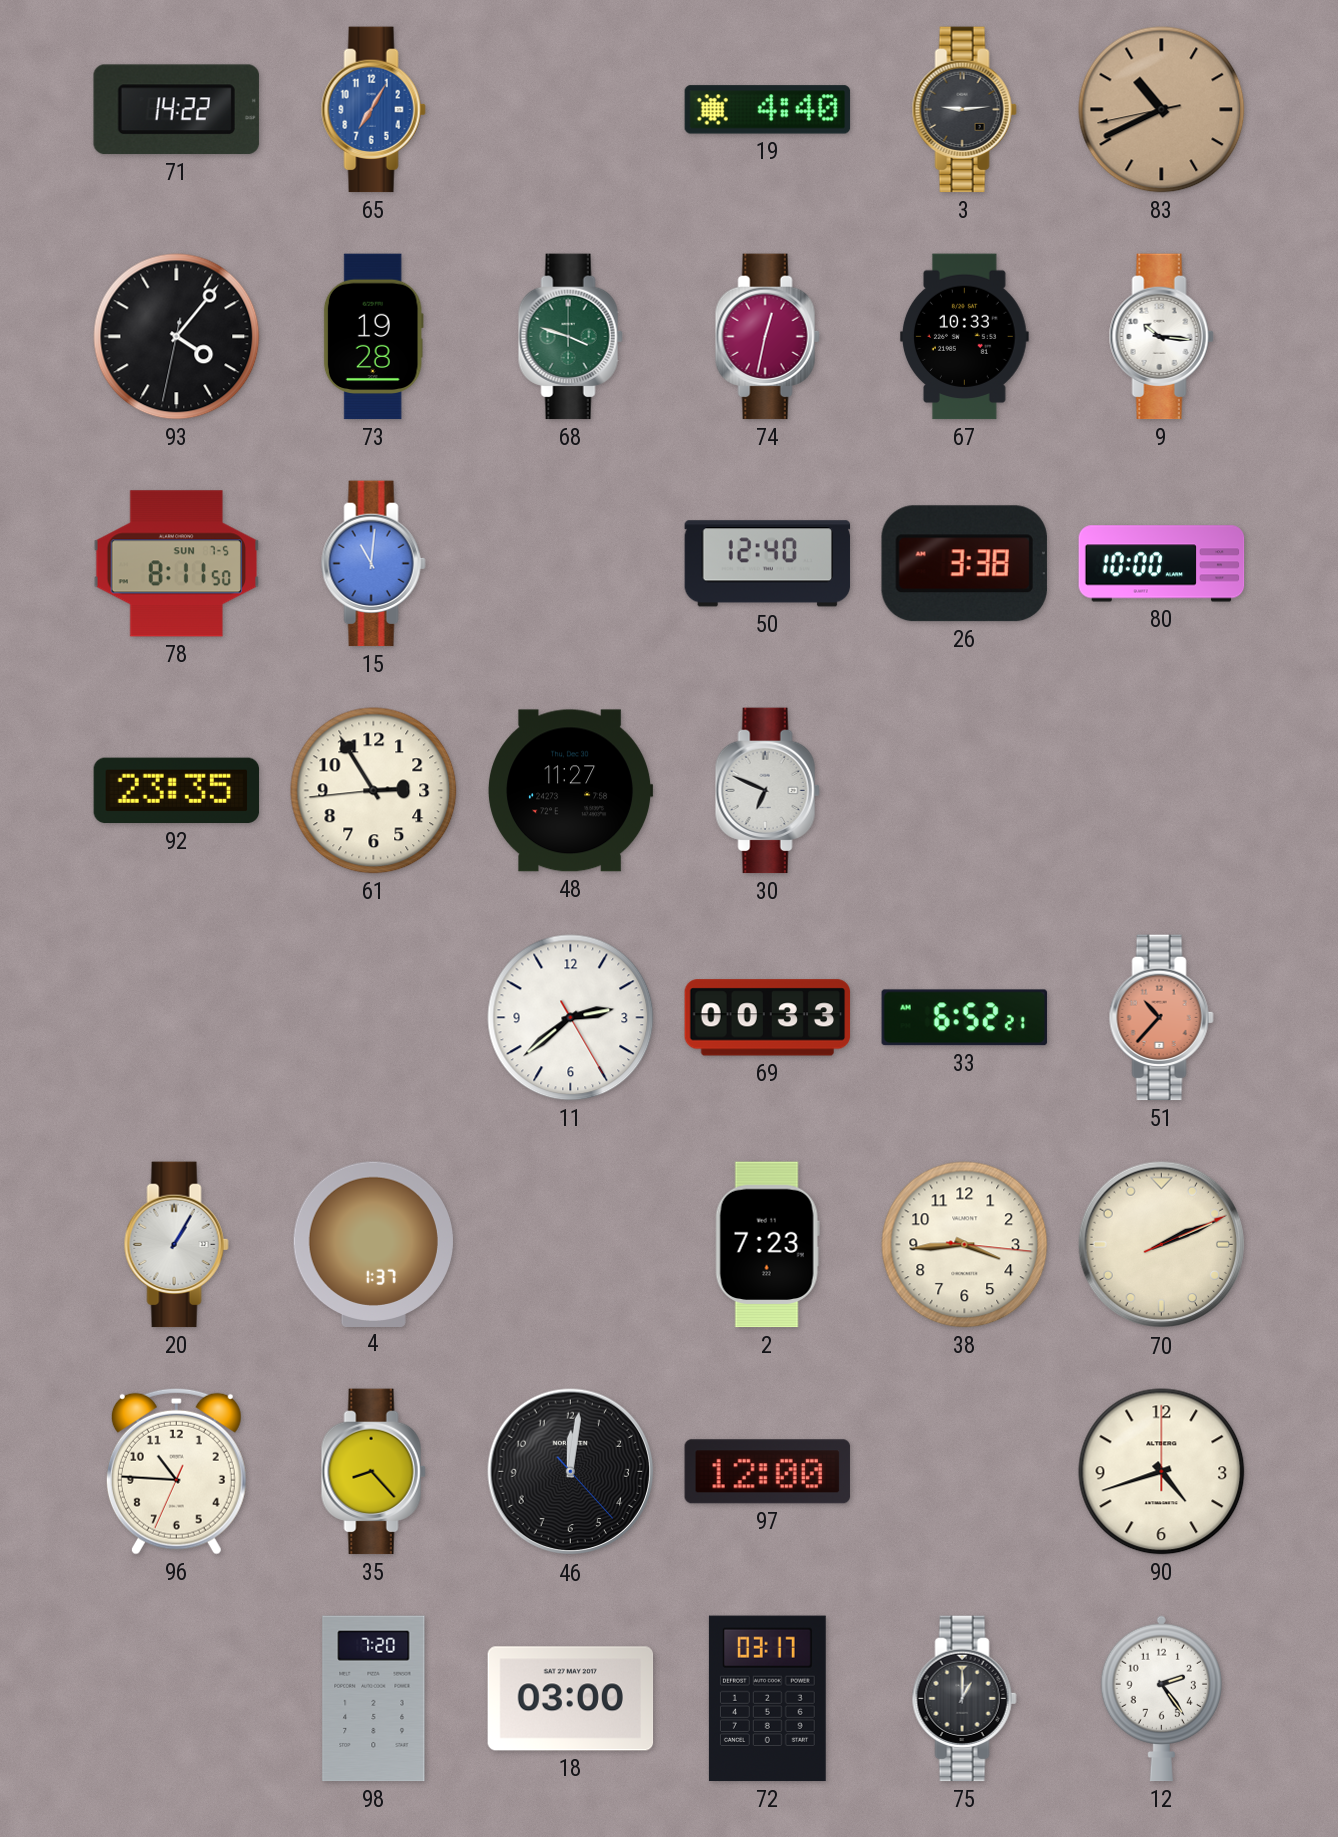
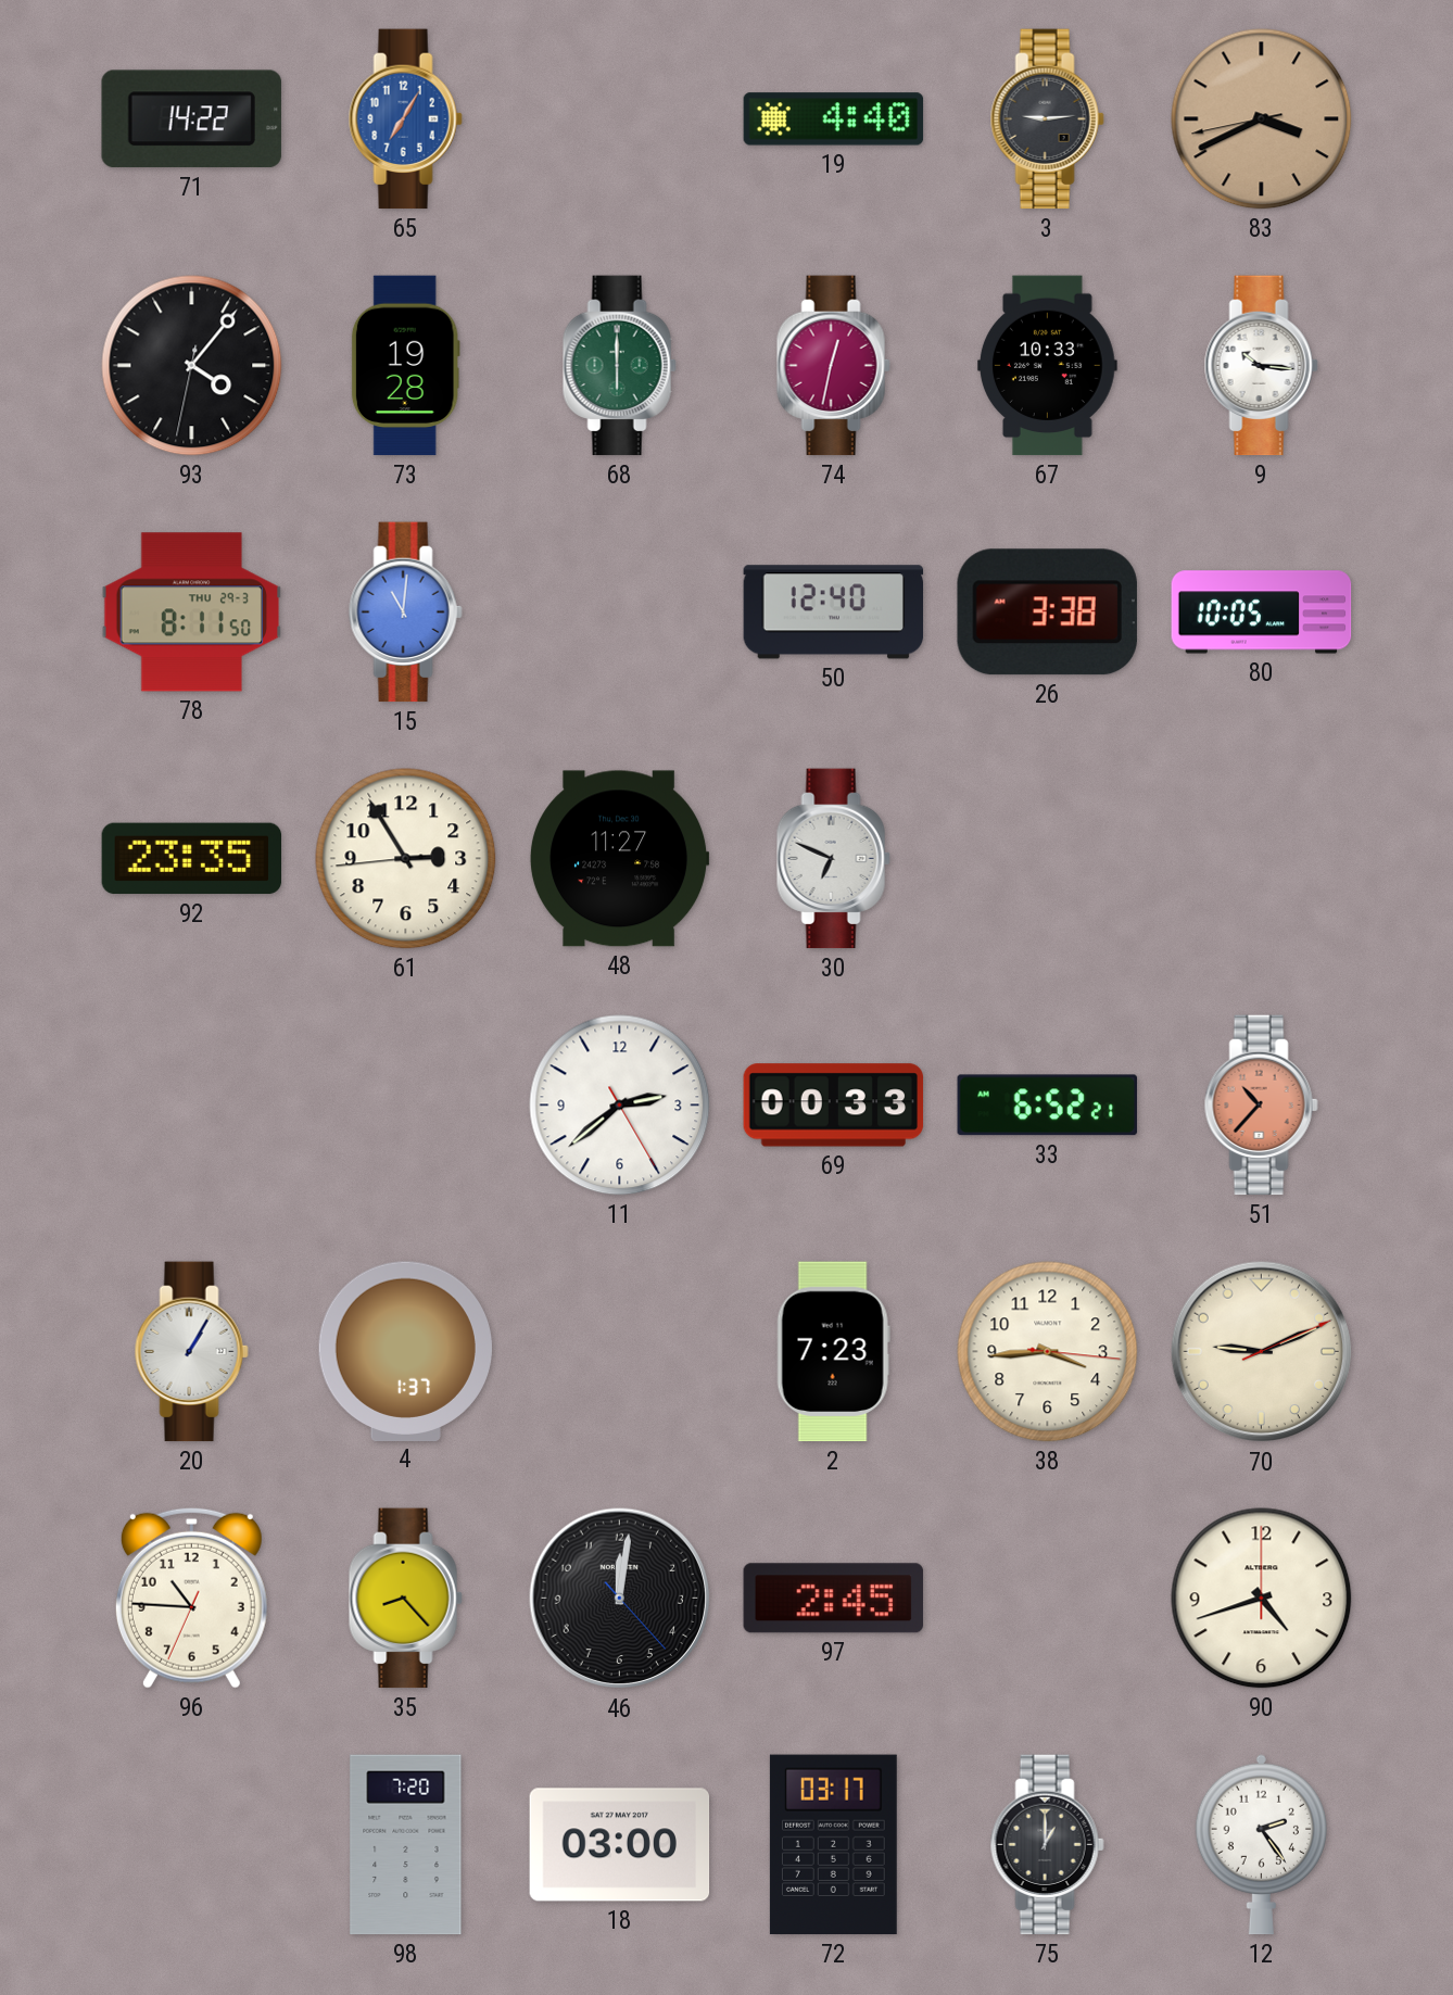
83: 10:40 -> 3:40
68: 3:48 -> 6:00
78 date: SUN 7-5 -> THU 29-3
80: 10:00 -> 10:05
70: 2:11 -> 9:11
97: 12:00 -> 2:45
